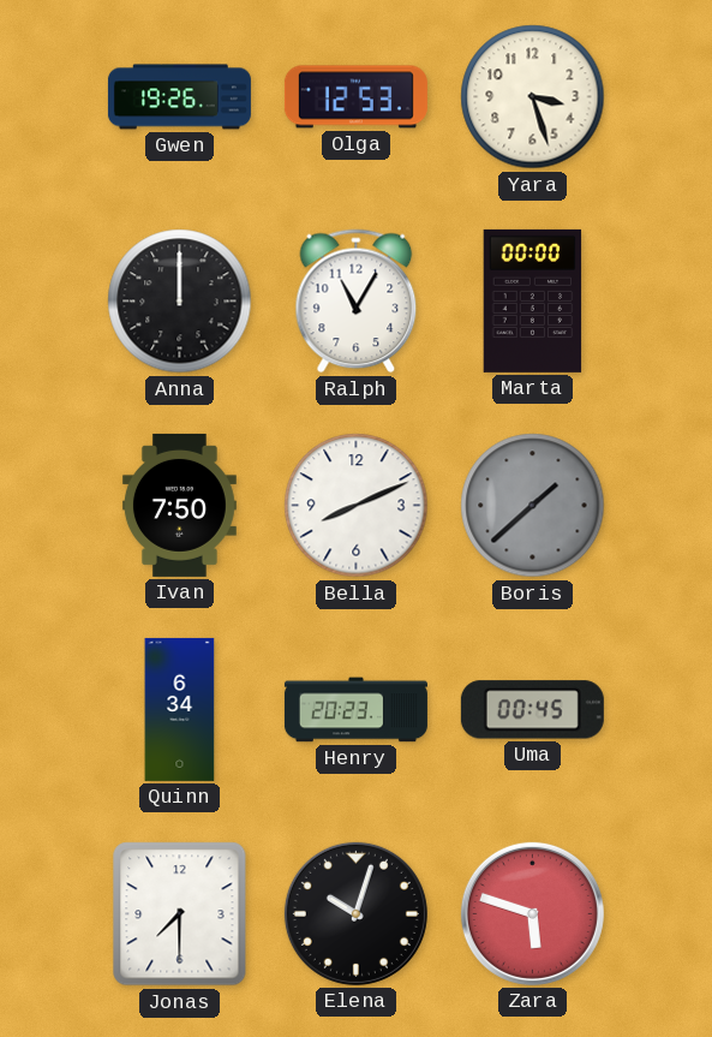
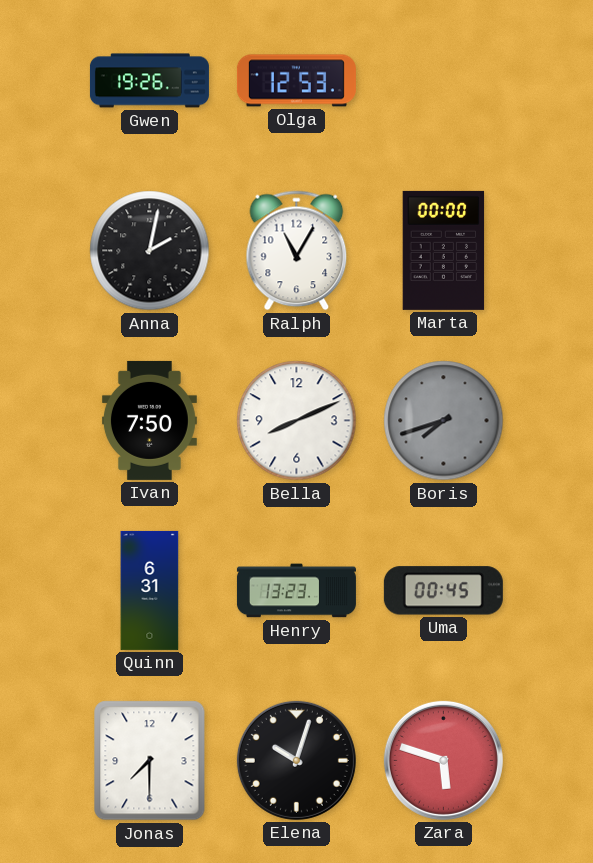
Yara: 3:27 -> none
Anna: 12:00 -> 2:02
Boris: 1:38 -> 7:42
Quinn: 6:34 -> 6:31
Henry: 20:23 -> 13:23
